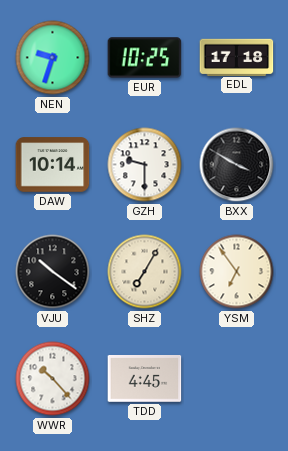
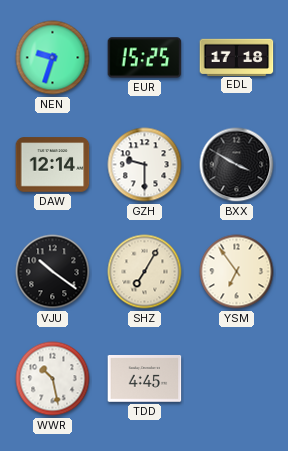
EUR: 10:25 -> 15:25
DAW: 10:14 -> 12:14
WWR: 10:23 -> 10:28
